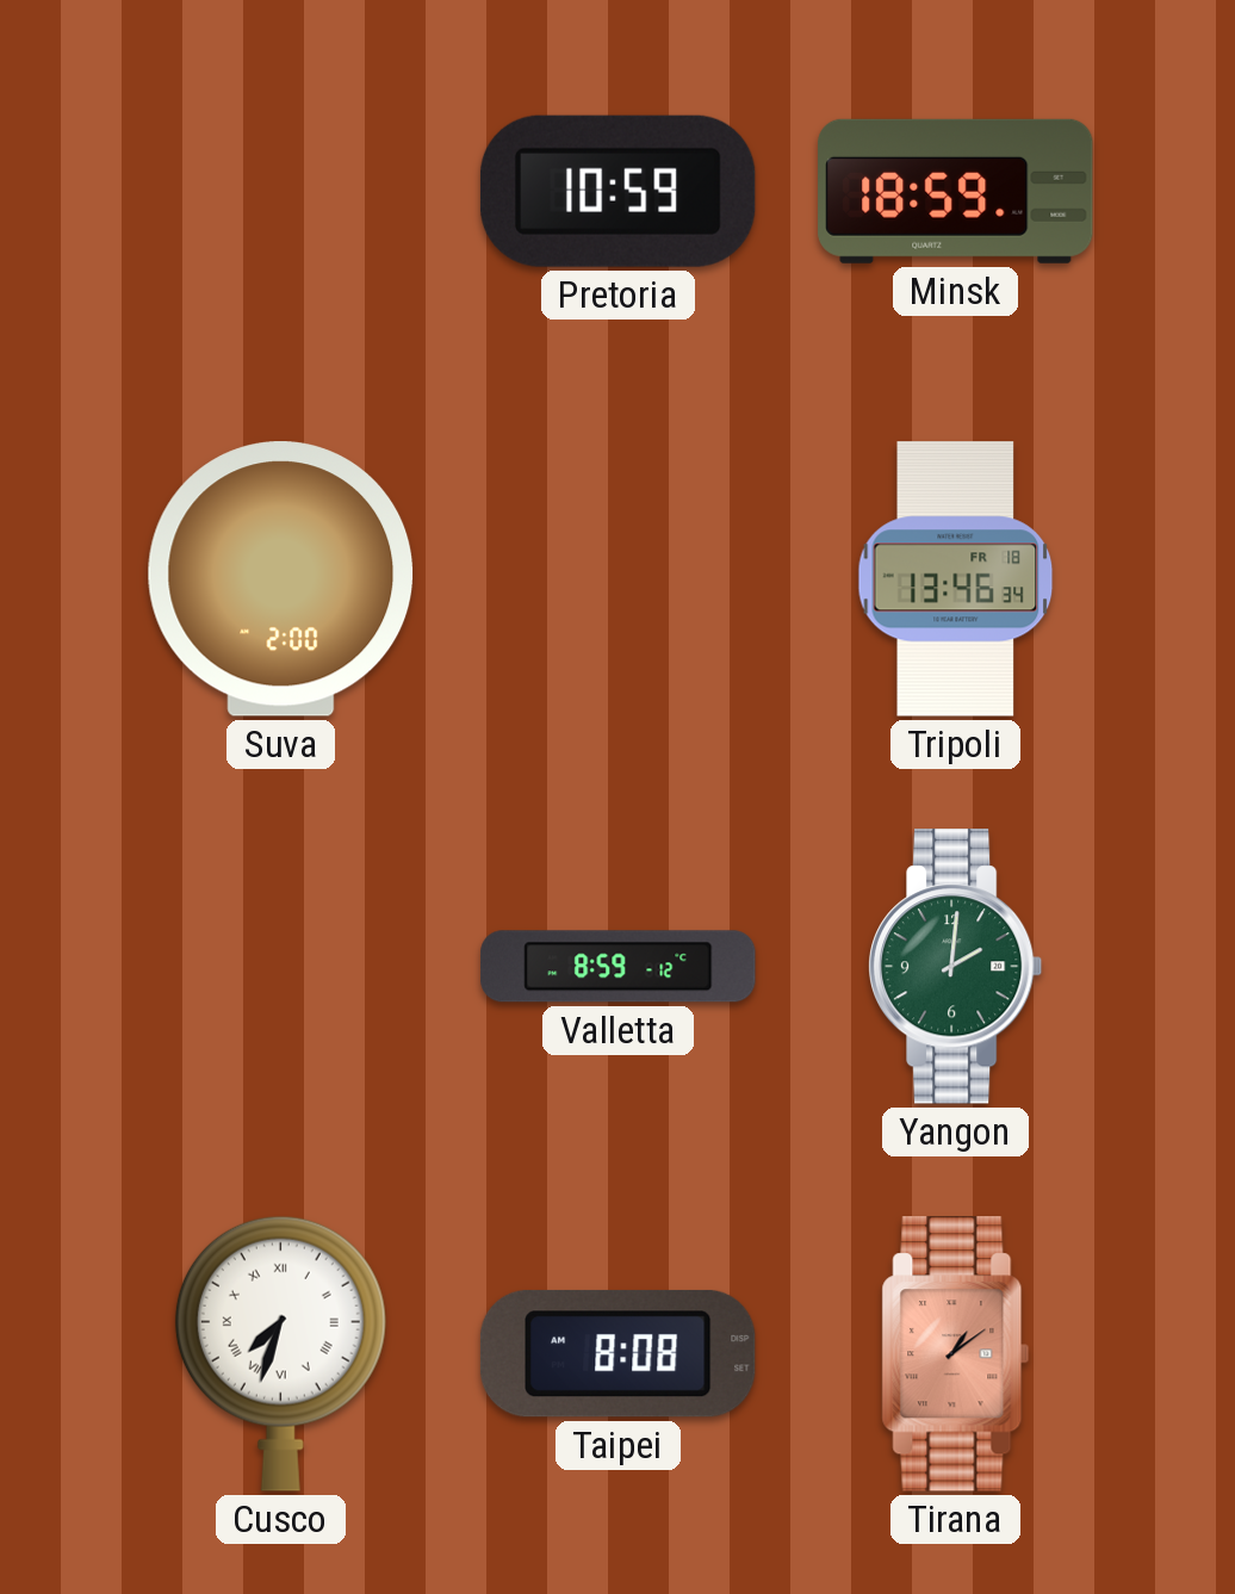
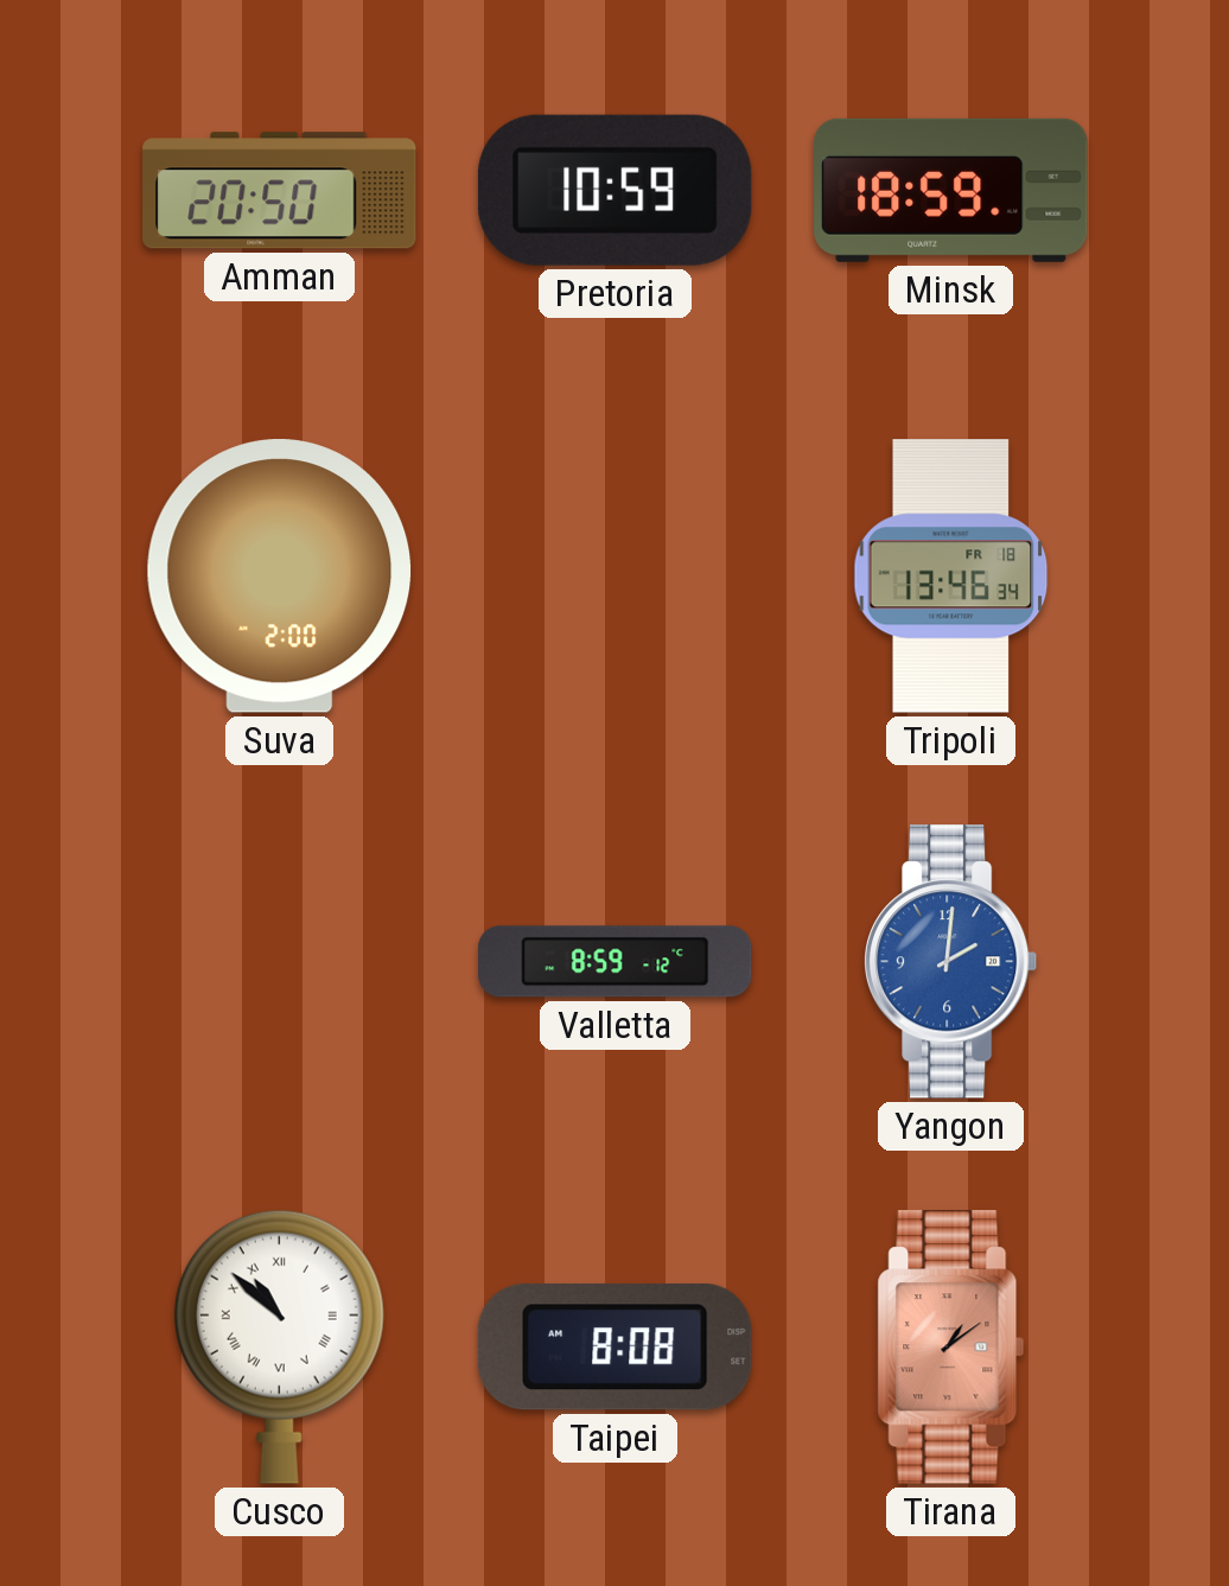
Amman: none -> 20:50
Yangon dial: green -> blue
Cusco: 7:33 -> 10:52
